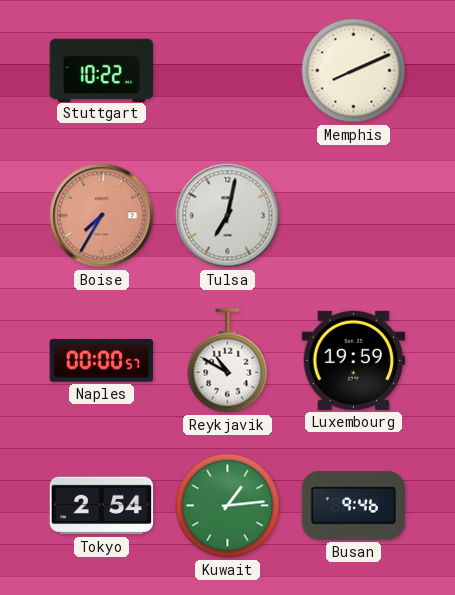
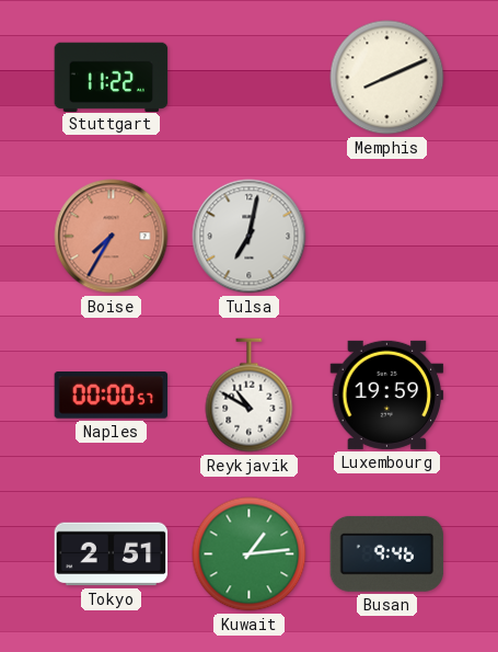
Stuttgart: 10:22 -> 11:22
Tokyo: 2:54 -> 2:51
